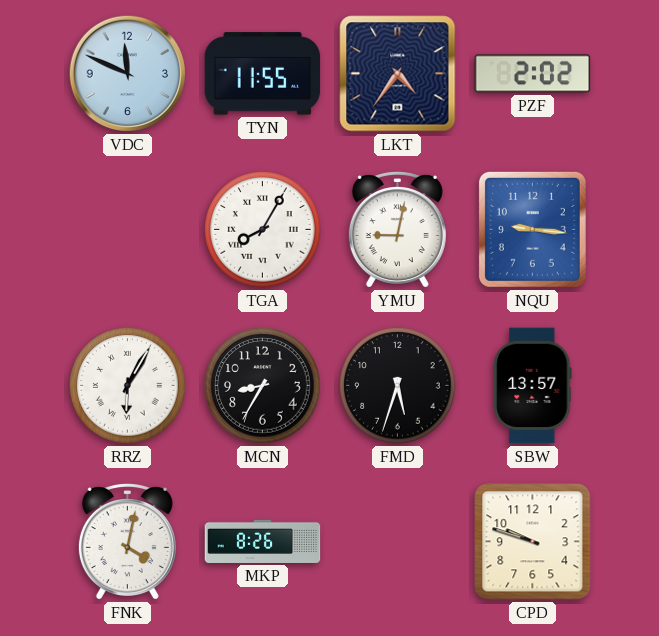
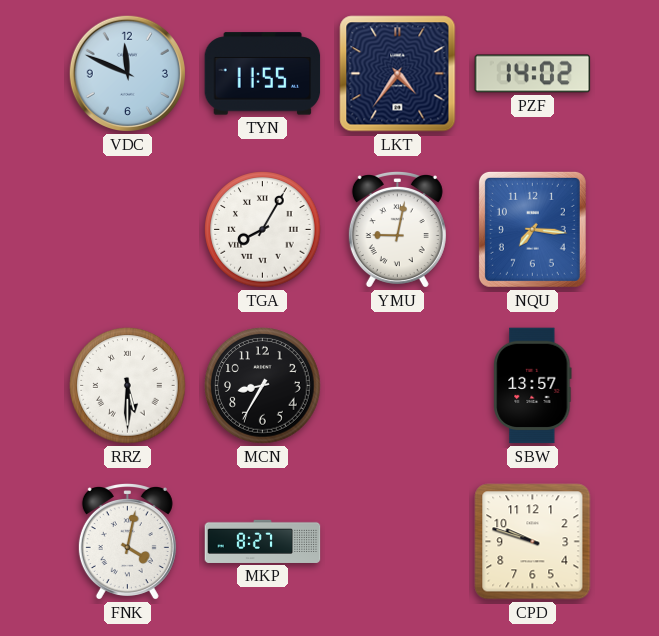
PZF: 2:02 -> 14:02
NQU: 9:16 -> 7:16
RRZ: 6:05 -> 5:30
FMD: 5:33 -> none
MKP: 8:26 -> 8:27
